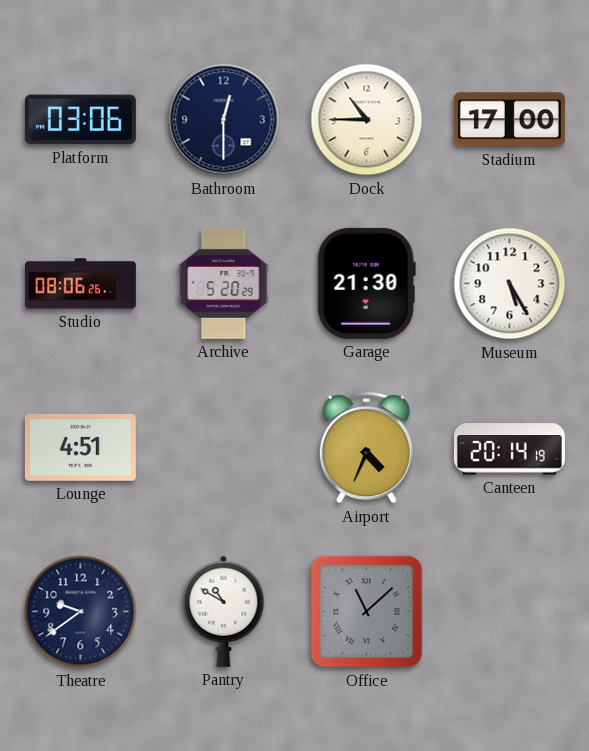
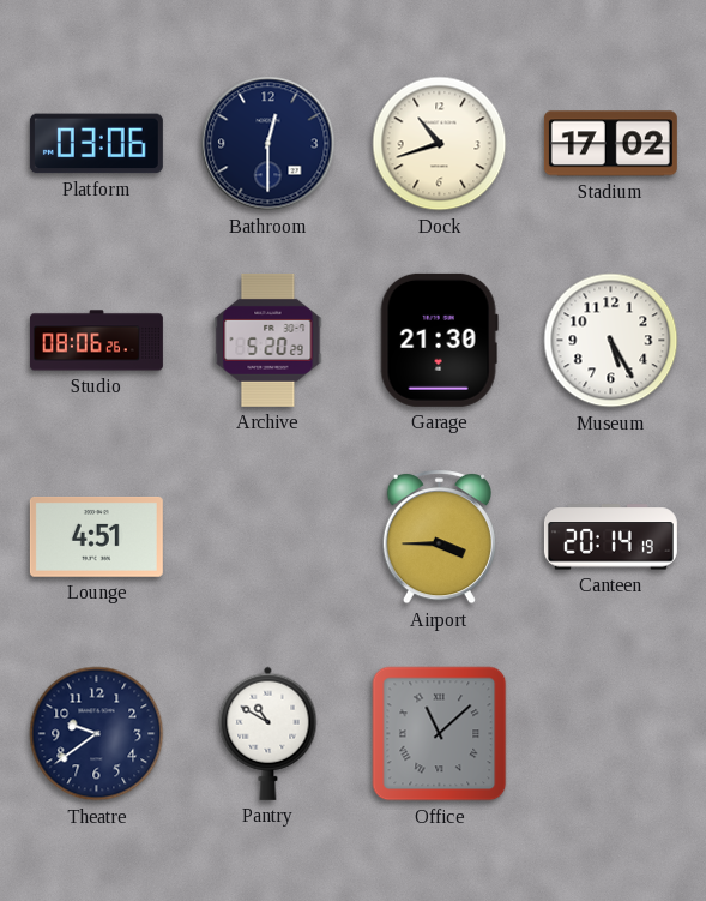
Dock: 10:45 -> 10:42
Stadium: 17:00 -> 17:02
Airport: 4:34 -> 3:45
